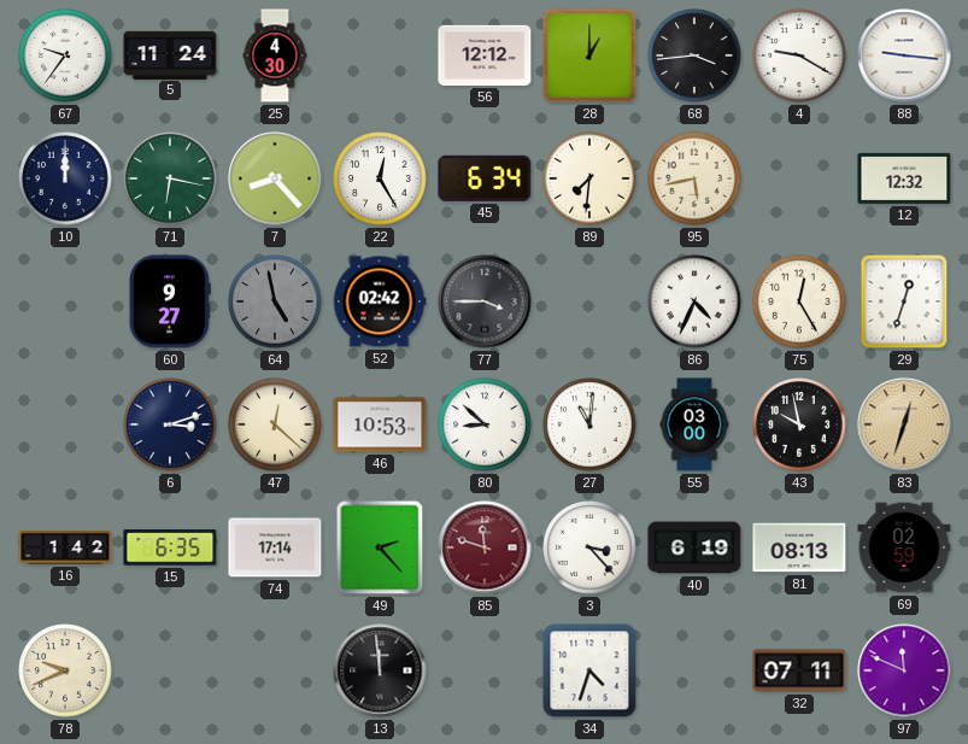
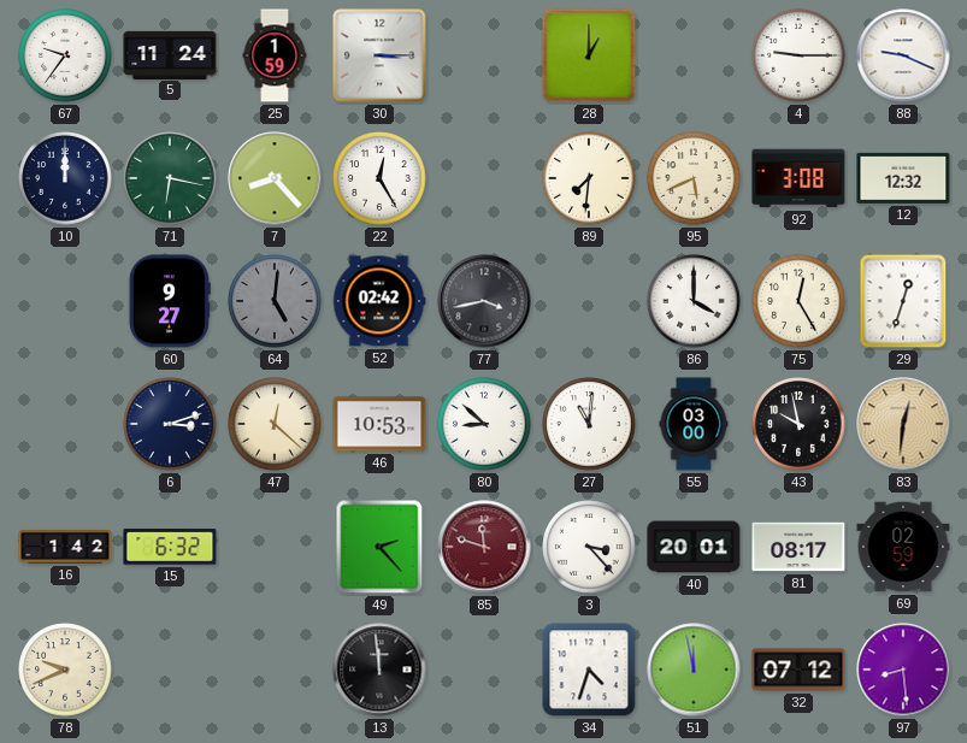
25: 4:30 -> 1:59
30: none -> 3:15
56: 12:12 -> none
68: 3:44 -> none
4: 9:20 -> 9:15
88: 9:16 -> 9:19
45: 6:34 -> none
95: 5:43 -> 5:41
92: none -> 3:08
64: 4:58 -> 5:01
77: 3:45 -> 3:43
86: 4:34 -> 4:00
83: 12:33 -> 12:31
15: 6:35 -> 6:32
74: 17:14 -> none
40: 6:19 -> 20:01
81: 08:13 -> 08:17
51: none -> 11:58
32: 07:11 -> 07:12
97: 11:49 -> 8:29
